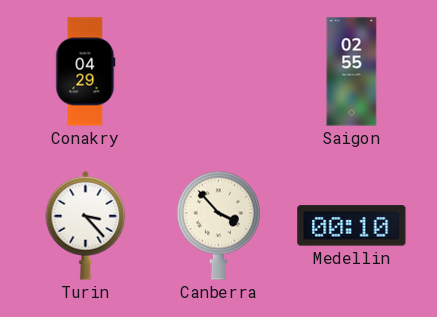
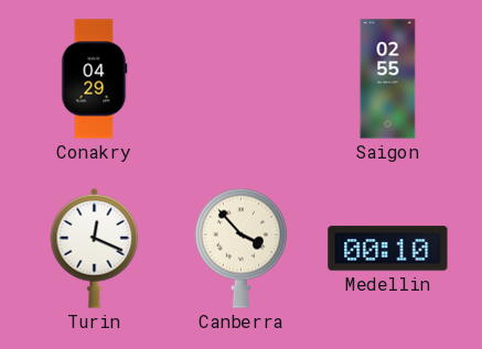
Turin: 3:23 -> 12:19
